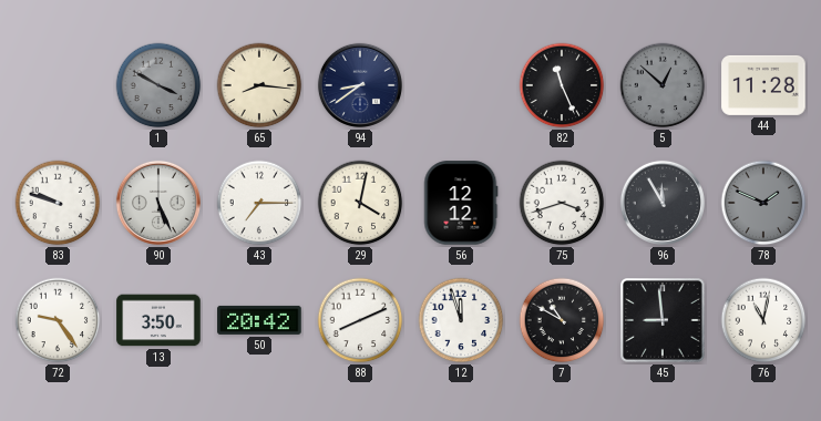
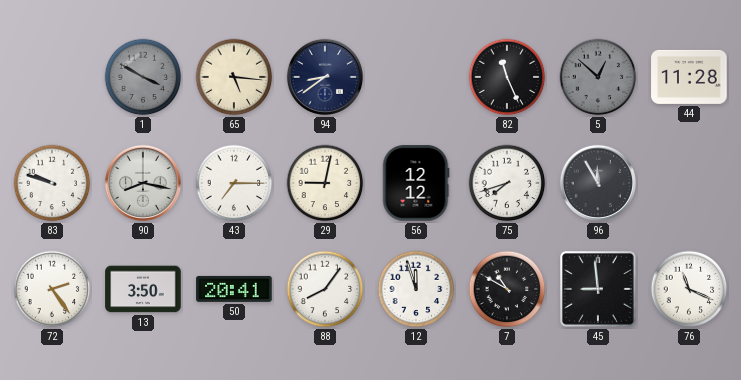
65: 8:16 -> 5:16
90: 5:26 -> 8:17
29: 4:02 -> 9:02
75: 3:42 -> 7:42
78: 1:49 -> none
72: 9:24 -> 2:24
50: 20:42 -> 20:41
88: 8:11 -> 8:06
76: 11:02 -> 11:19
